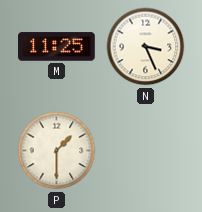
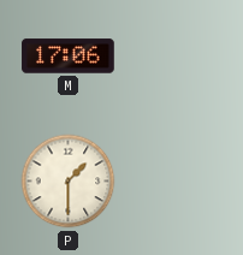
M: 11:25 -> 17:06
N: 3:26 -> none
